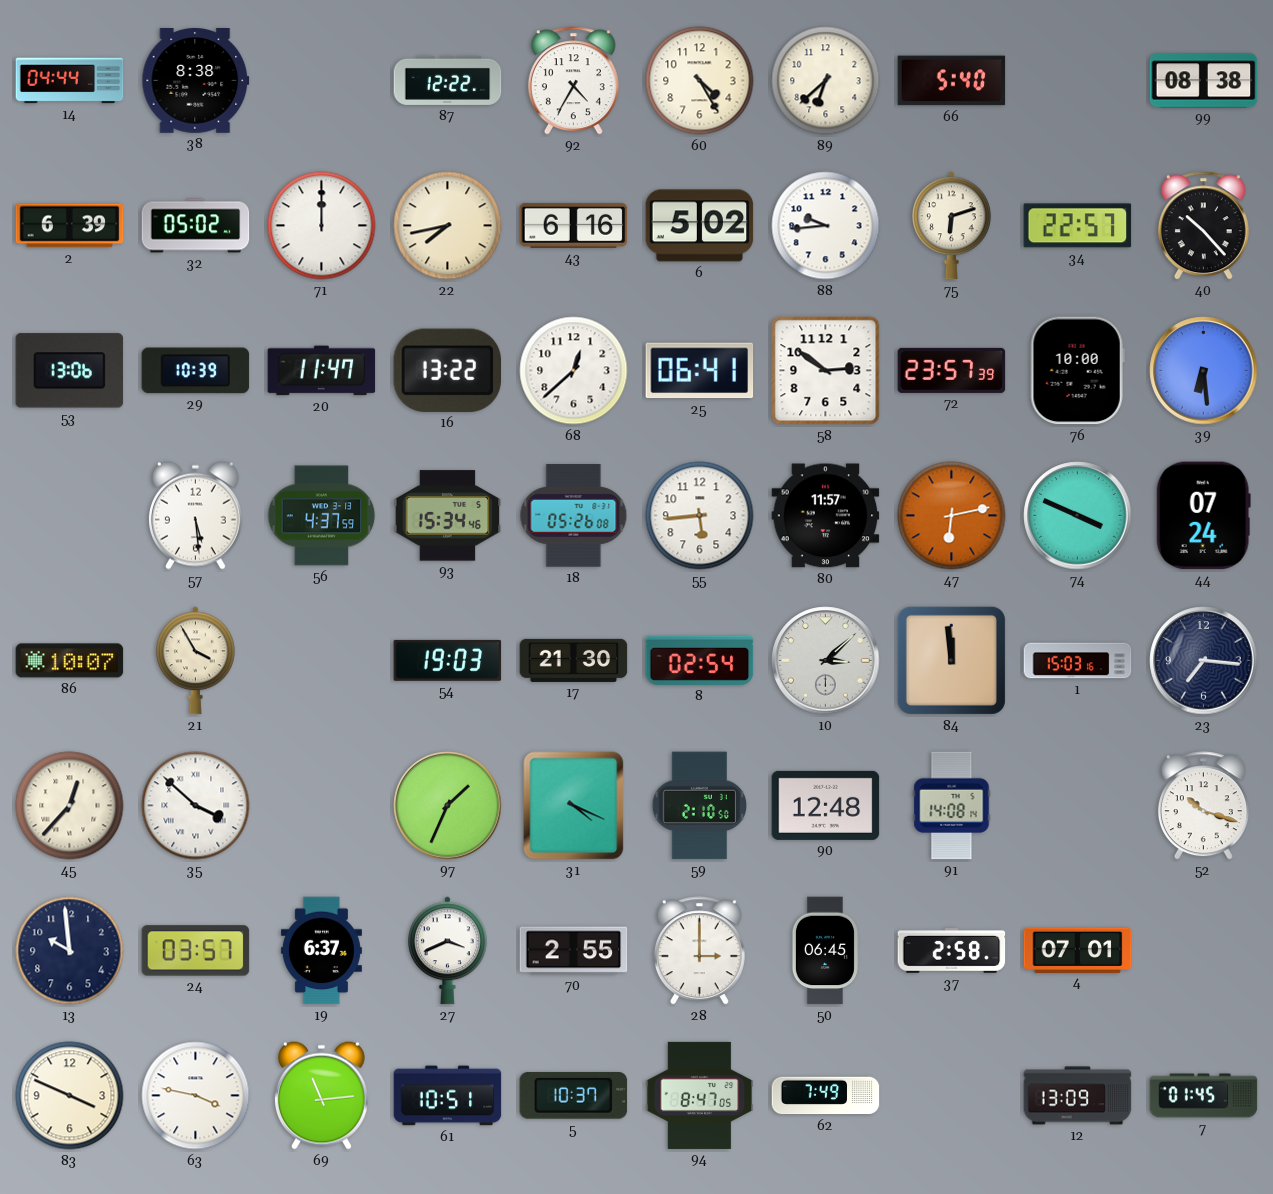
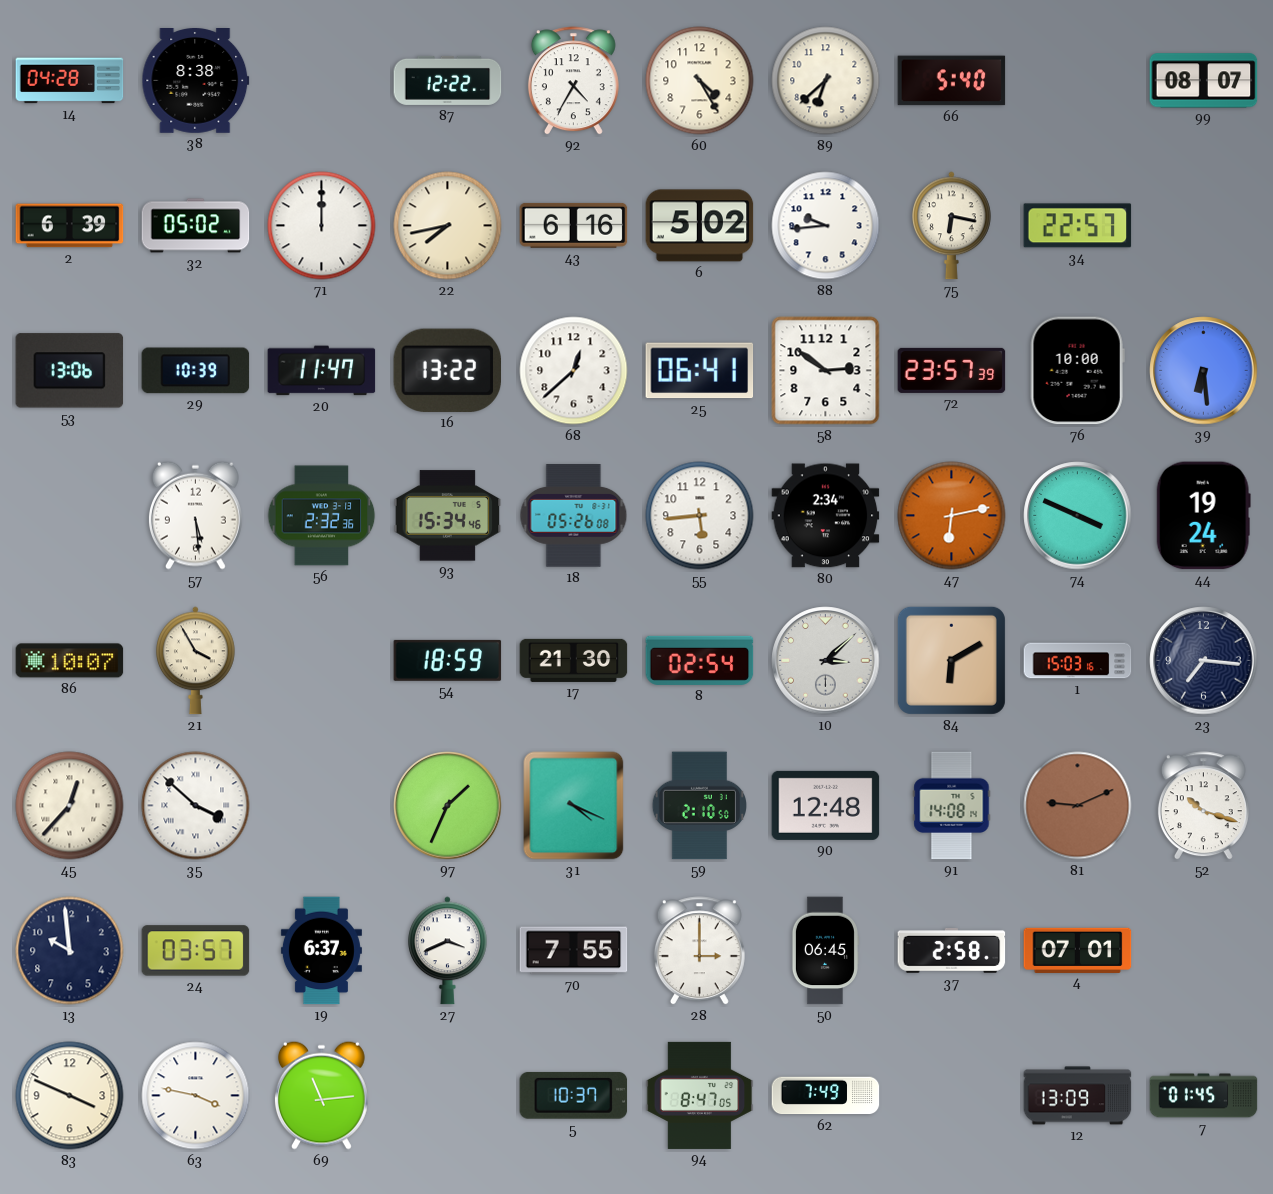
14: 04:44 -> 04:28
99: 08:38 -> 08:07
75: 6:12 -> 6:17
40: 10:23 -> none
56: 4:37 -> 2:32
80: 11:57 -> 2:34
44: 07:24 -> 19:24
54: 19:03 -> 18:59
84: 11:59 -> 6:10
81: none -> 9:11
70: 2:55 -> 7:55
61: 10:51 -> none
